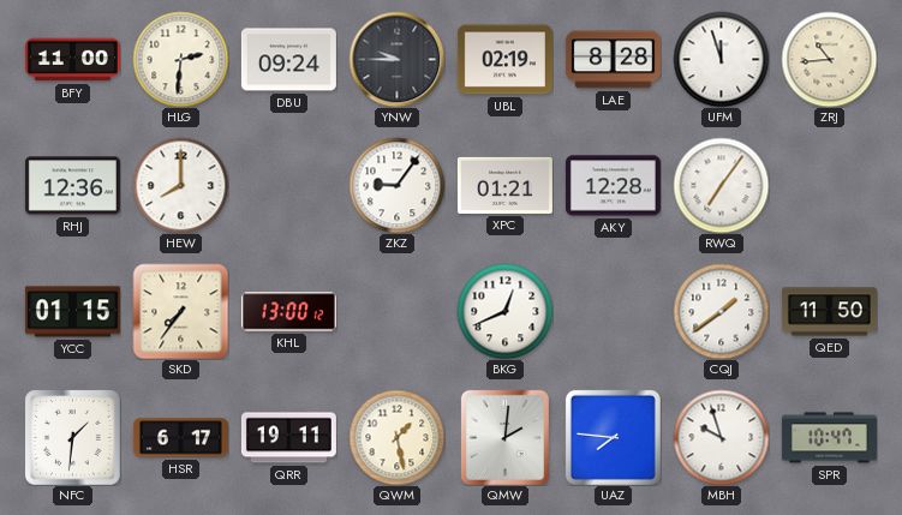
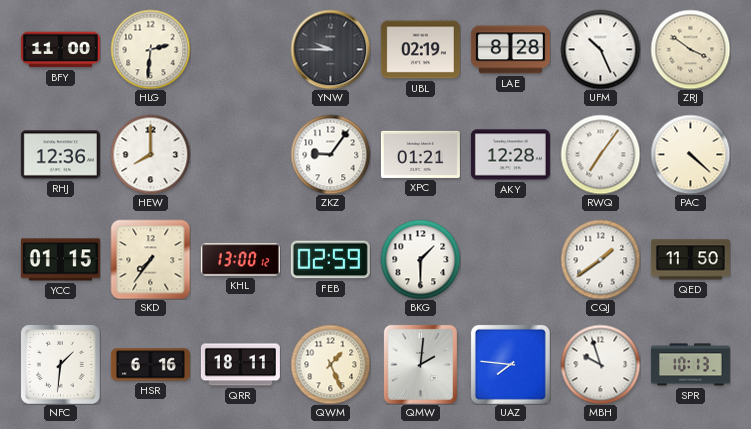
DBU: 09:24 -> none
UFM: 11:57 -> 10:26
ZRJ: 10:44 -> 3:51
PAC: none -> 4:22
FEB: none -> 02:59
BKG: 12:41 -> 1:30
HSR: 6:17 -> 6:16
QRR: 19:11 -> 18:11
QWM: 1:28 -> 1:26
SPR: 10:47 -> 10:13
